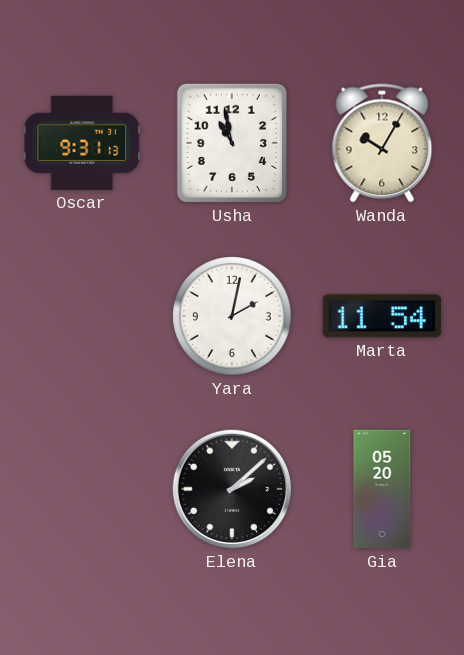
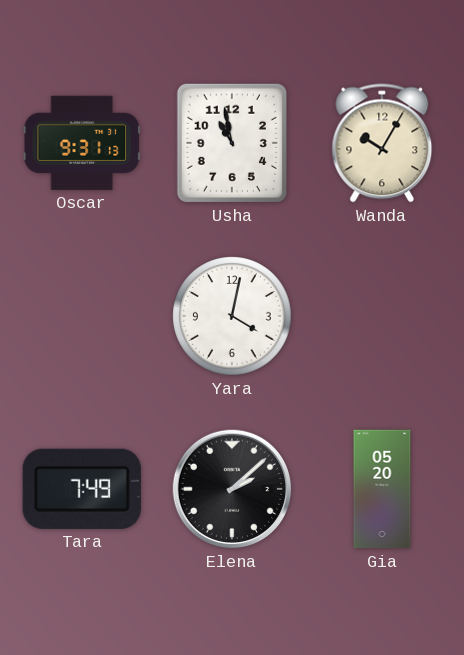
Yara: 2:02 -> 4:02
Marta: 11:54 -> none
Tara: none -> 7:49
